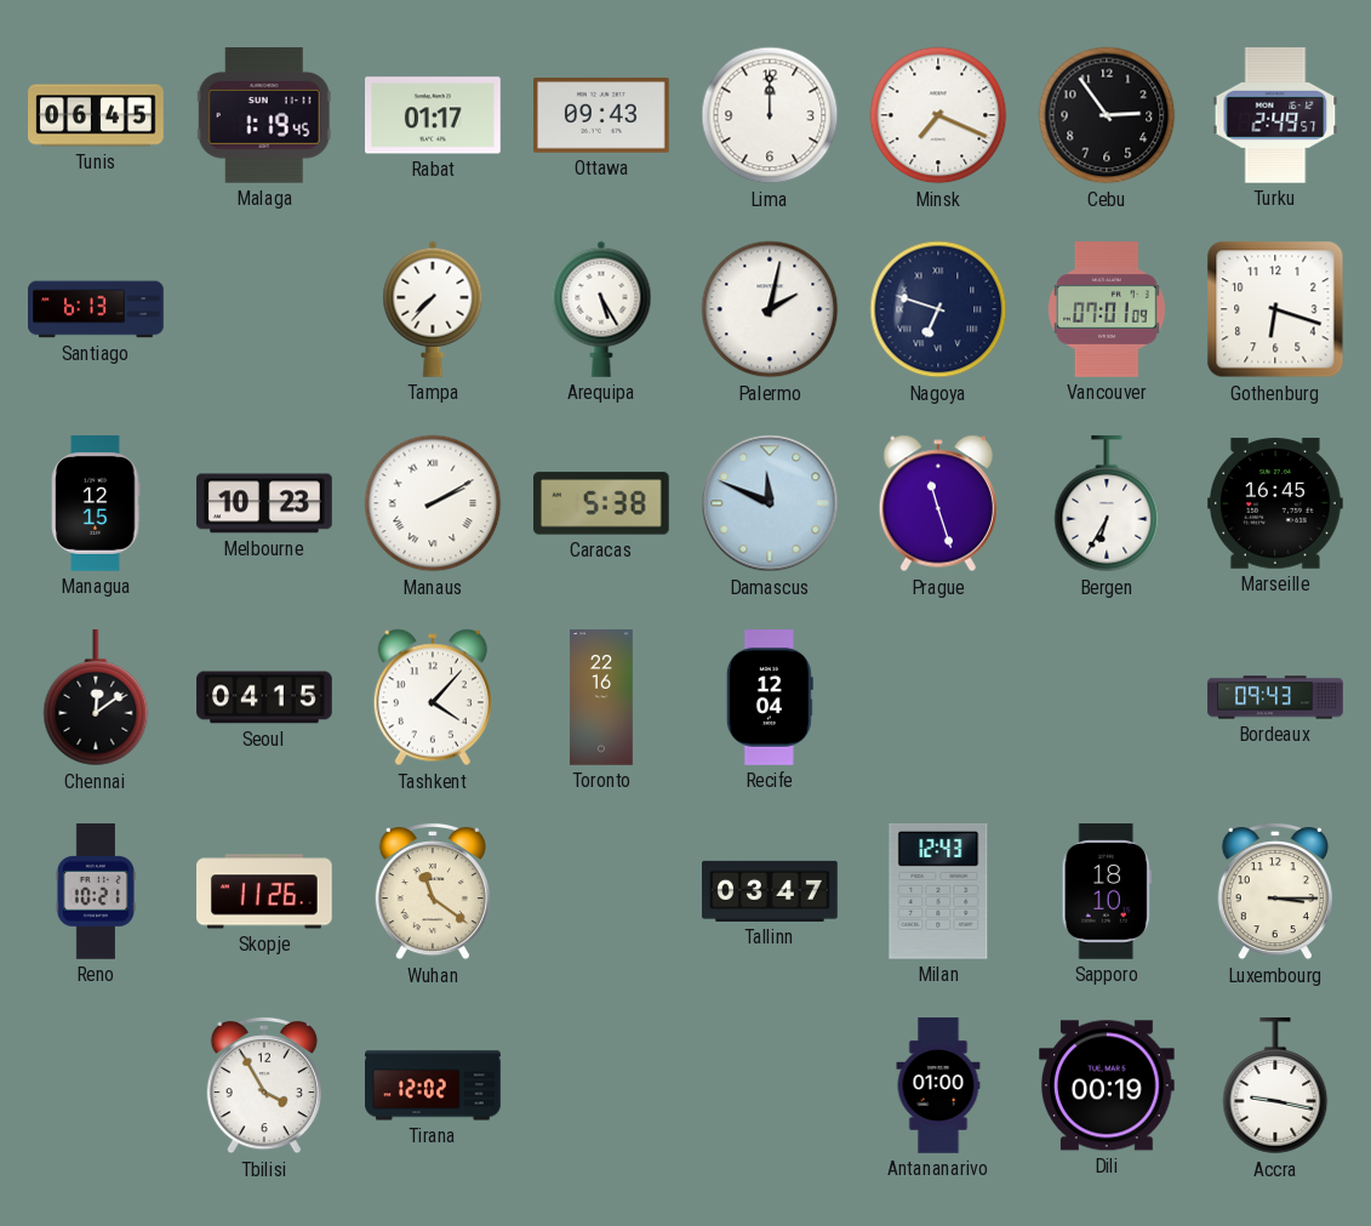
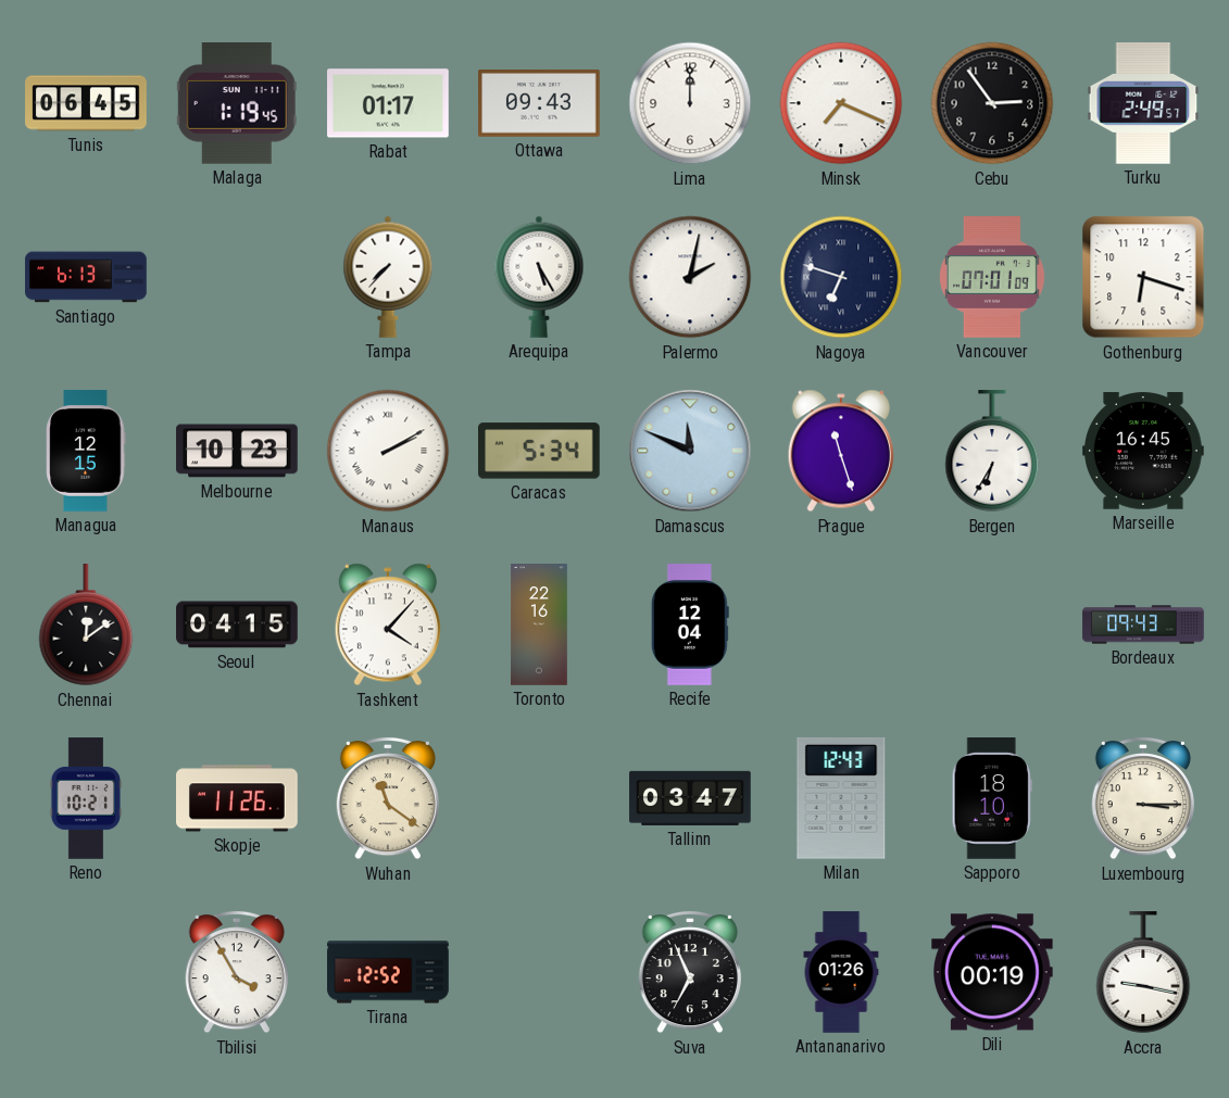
Caracas: 5:38 -> 5:34
Tirana: 12:02 -> 12:52
Suva: none -> 6:56
Antananarivo: 01:00 -> 01:26
